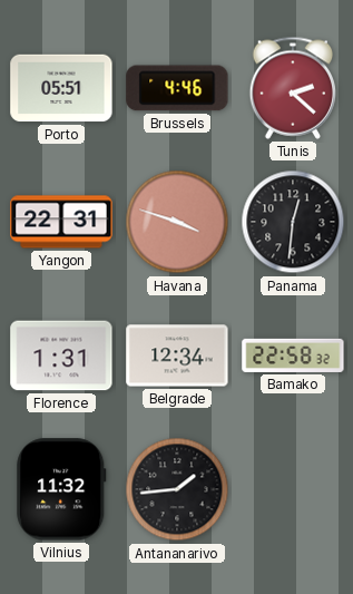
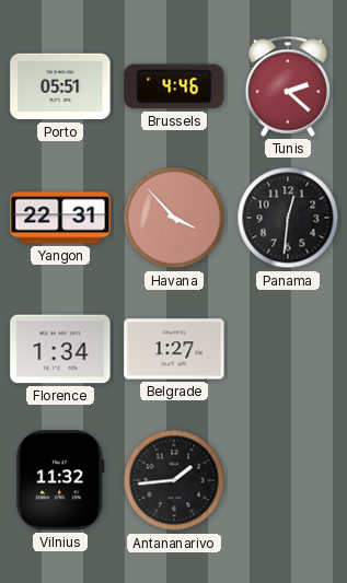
Havana: 3:48 -> 3:53
Florence: 1:31 -> 1:34
Belgrade: 12:34 -> 1:27
Bamako: 22:58 -> none
